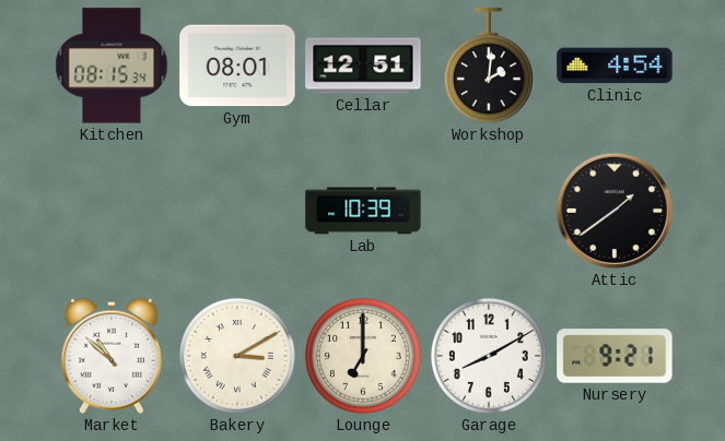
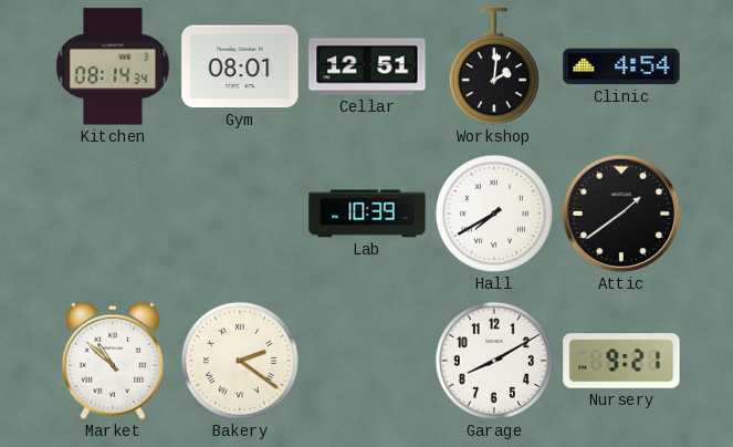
Kitchen: 08:15 -> 08:14
Hall: none -> 7:40
Bakery: 3:10 -> 2:21
Lounge: 7:00 -> none
